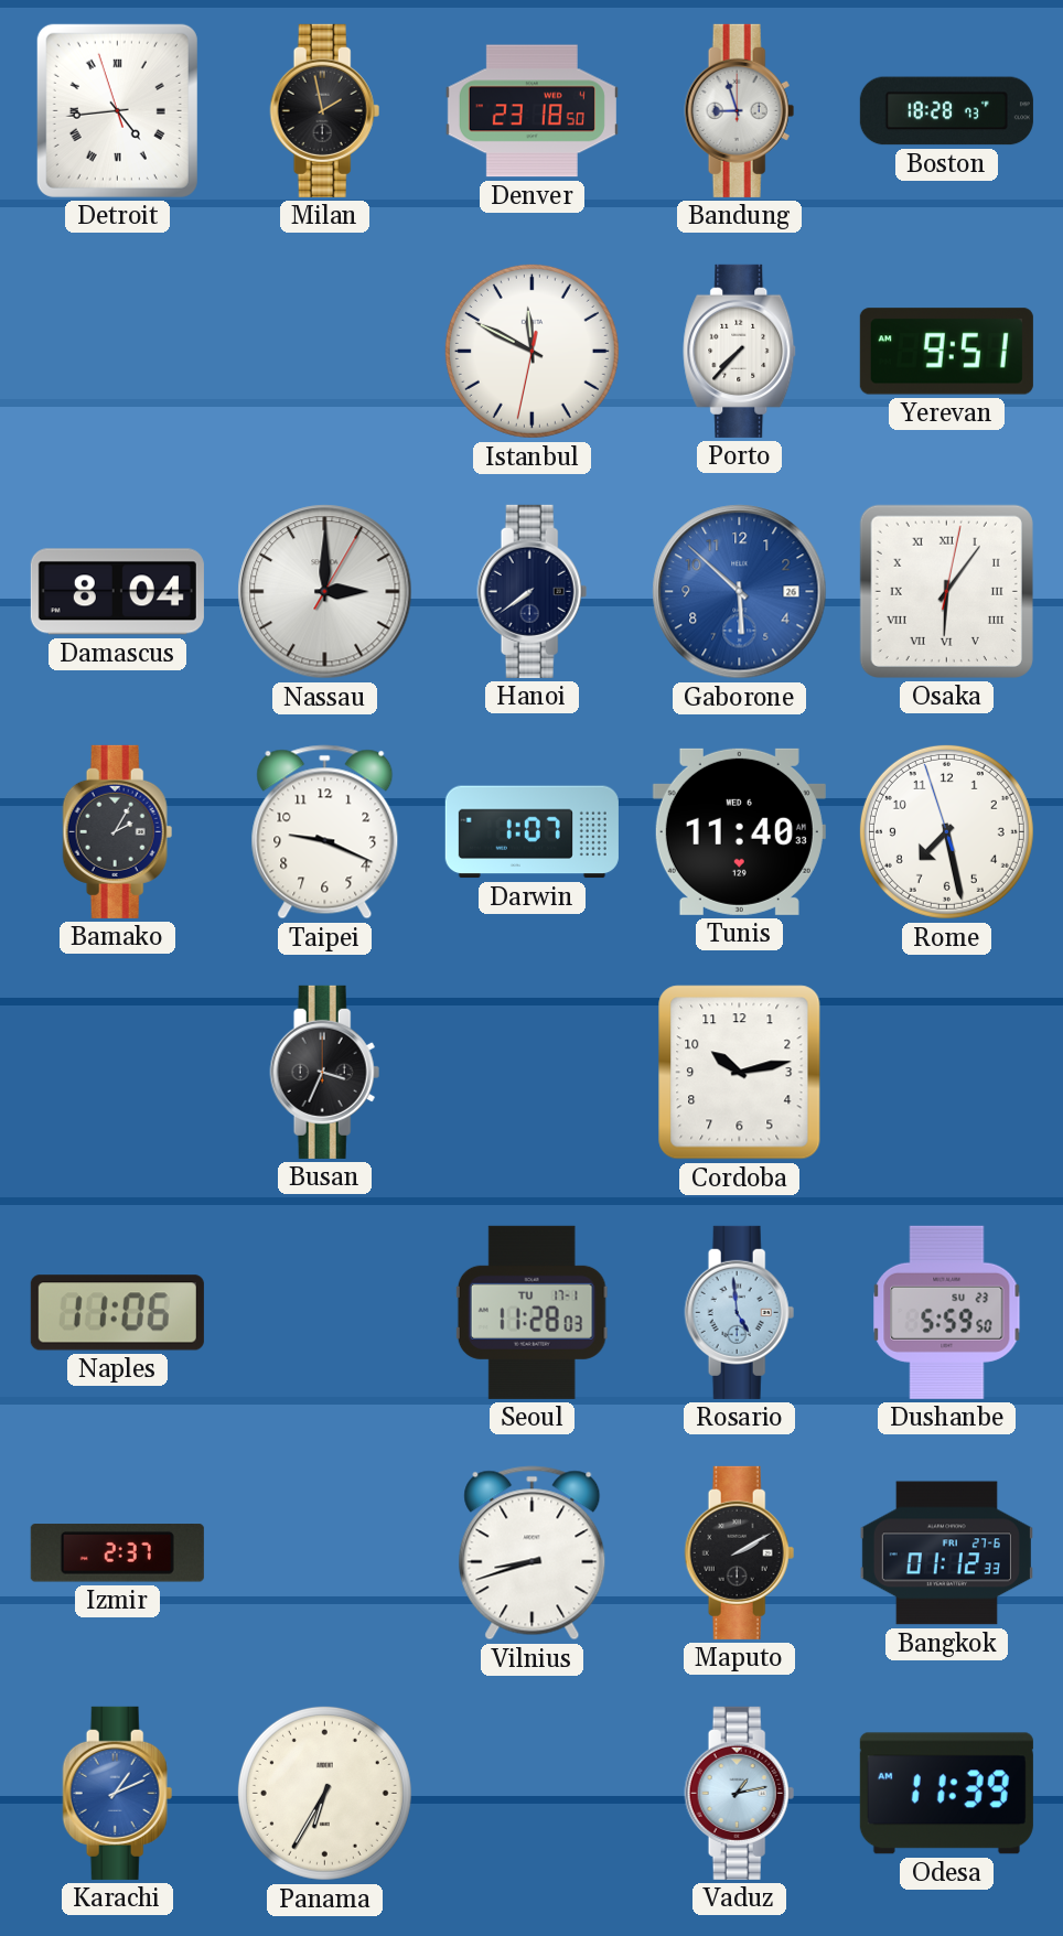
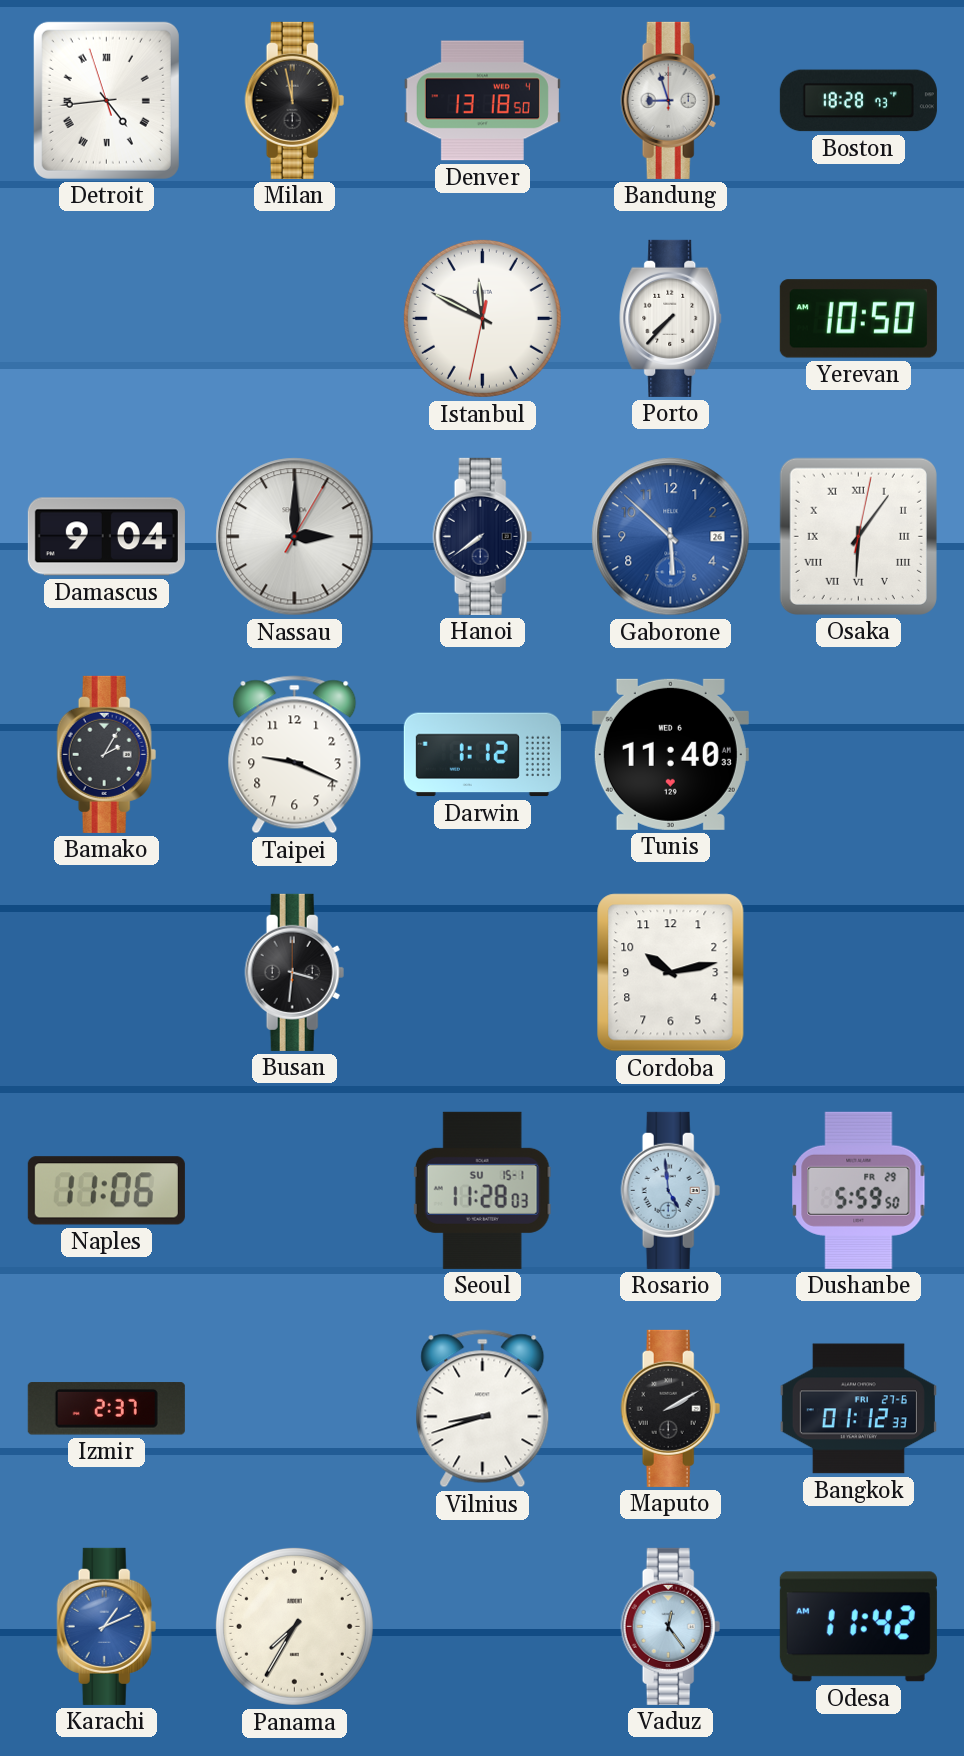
Milan: 1:58 -> 11:58
Denver: 23:18 -> 13:18
Yerevan: 9:51 -> 10:50
Damascus: 8:04 -> 9:04
Darwin: 1:07 -> 1:12
Rome: 7:27 -> none
Busan: 3:34 -> 3:31
Seoul date: TU 17-1 -> SU 15-1
Dushanbe date: SU 23 -> FR 29
Panama: 6:35 -> 7:35
Vaduz: 1:13 -> 12:24
Odesa: 11:39 -> 11:42
